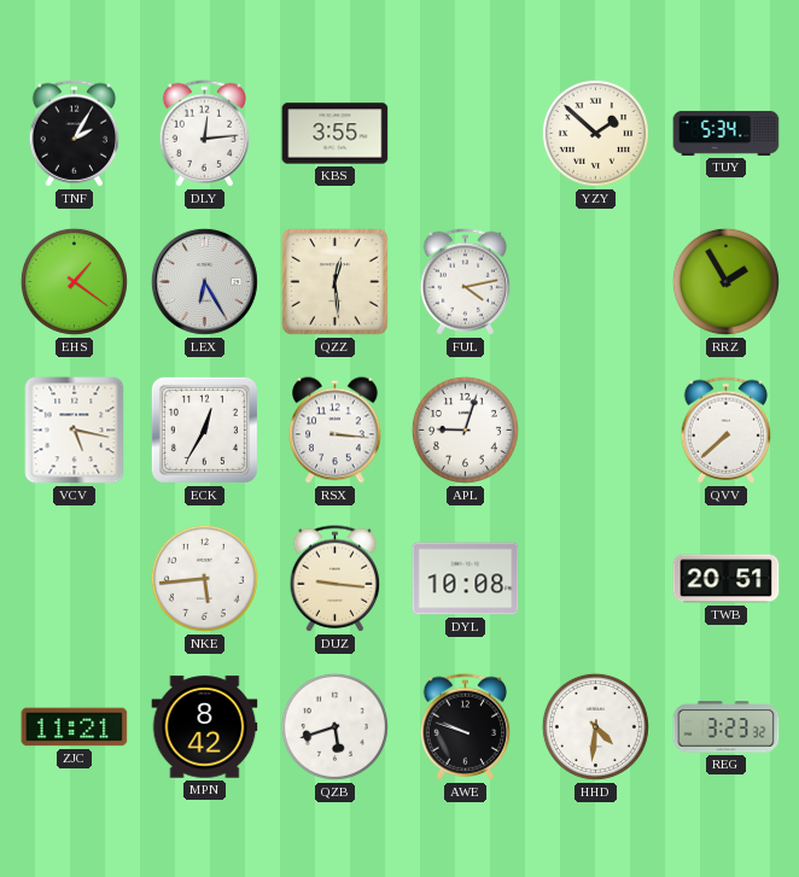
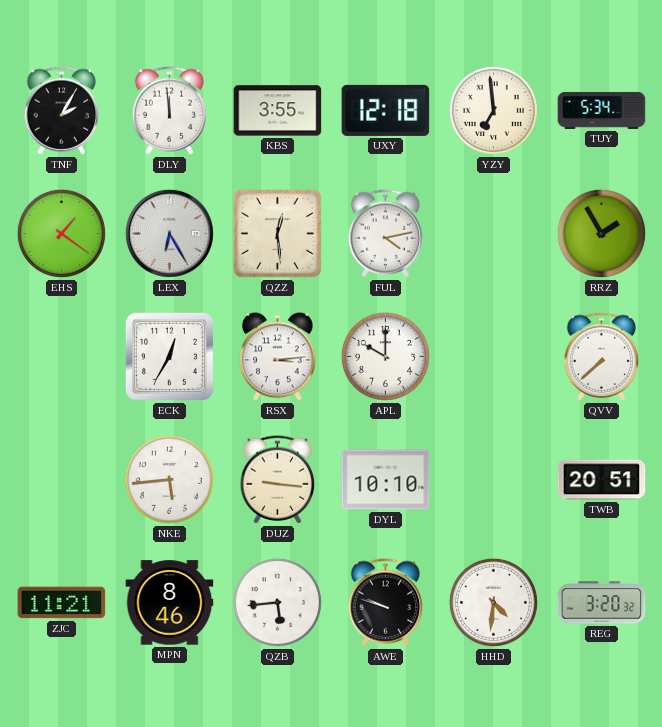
DLY: 12:14 -> 11:59
UXY: none -> 12:18
YZY: 1:52 -> 6:59
VCV: 5:17 -> none
RSX: 3:16 -> 3:14
APL: 9:03 -> 10:00
DYL: 10:08 -> 10:10
MPN: 8:42 -> 8:46
QZB: 5:42 -> 5:44
REG: 3:23 -> 3:20
